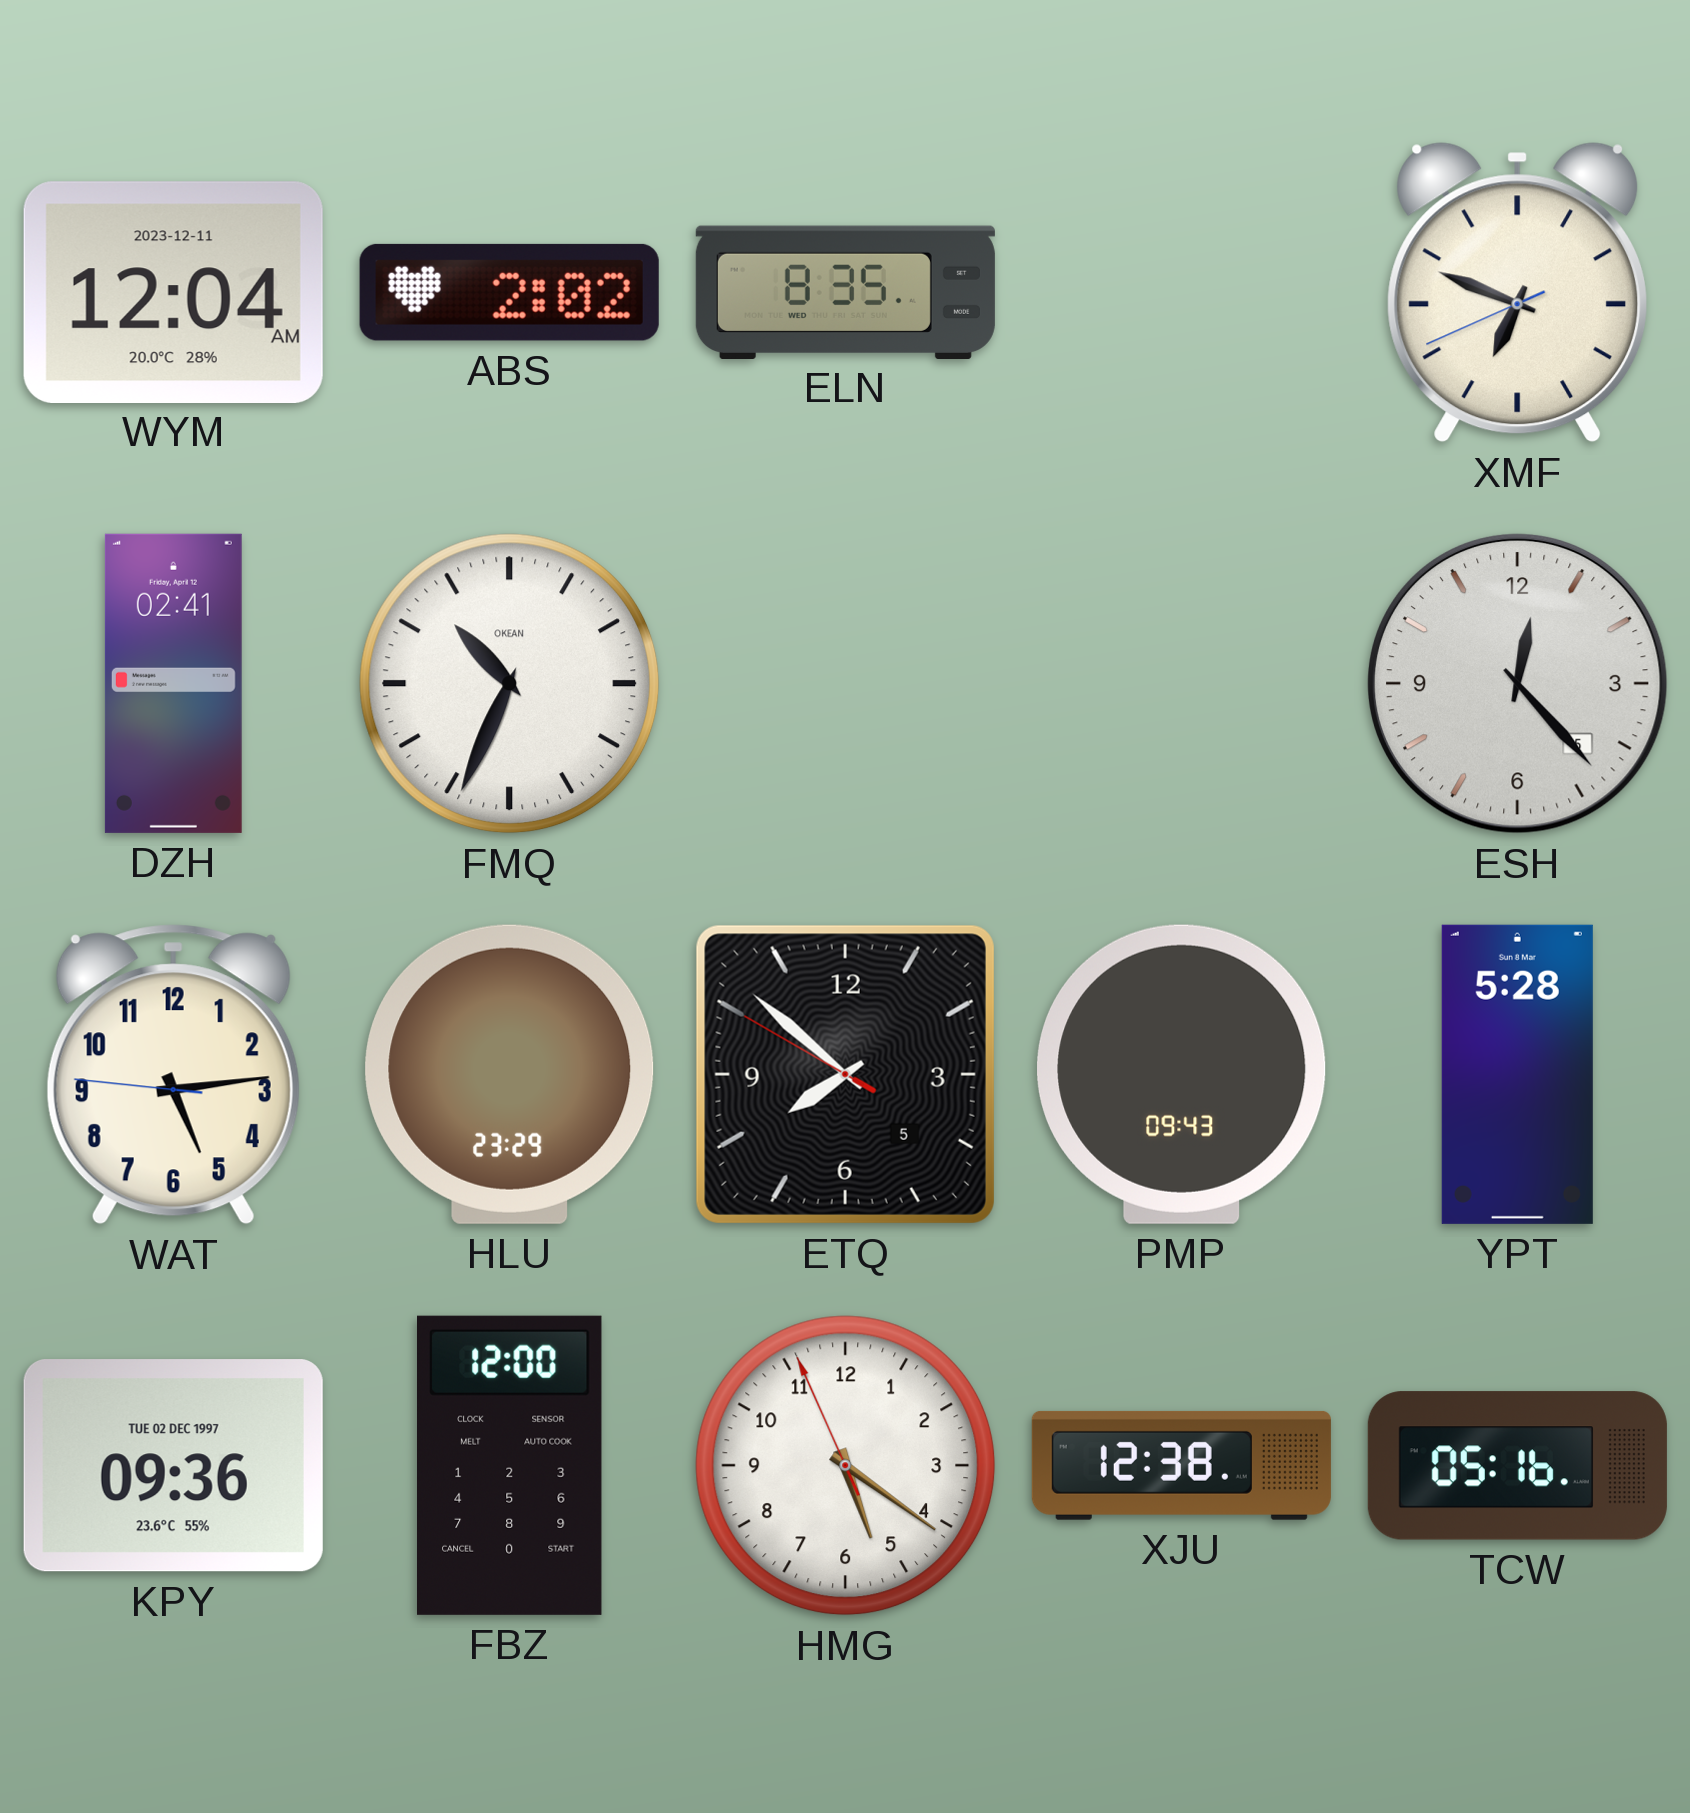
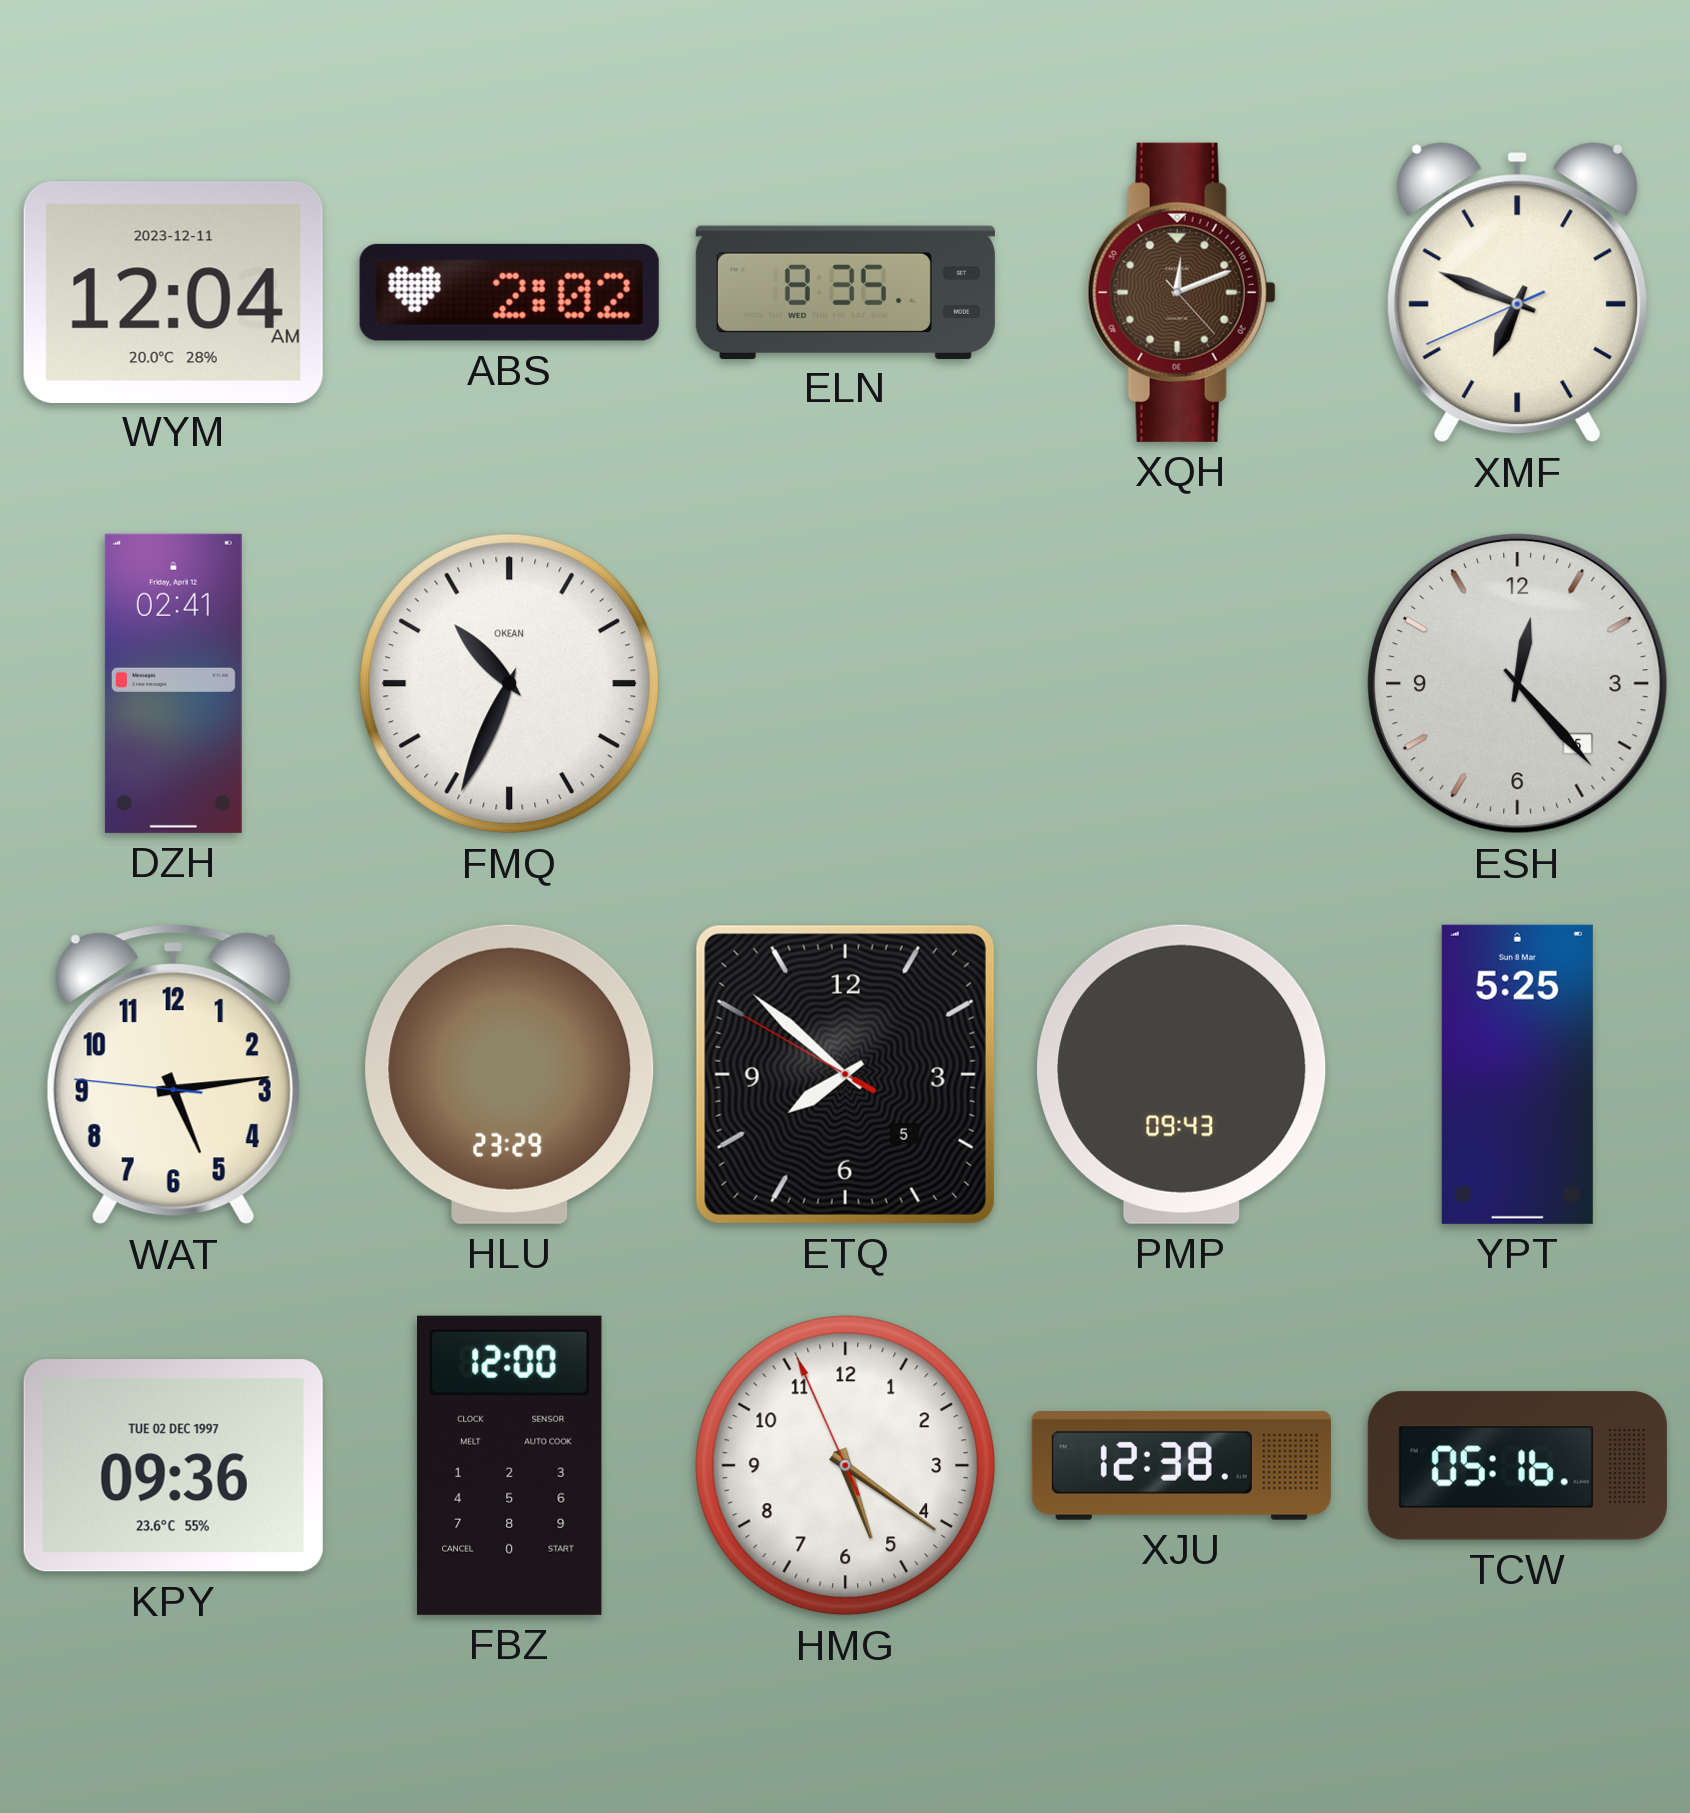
XQH: none -> 12:11
YPT: 5:28 -> 5:25
